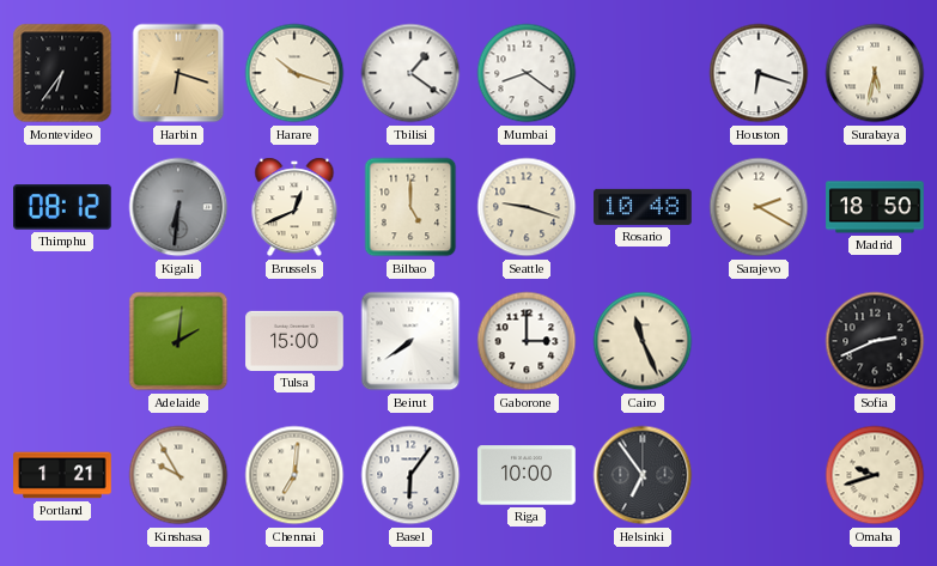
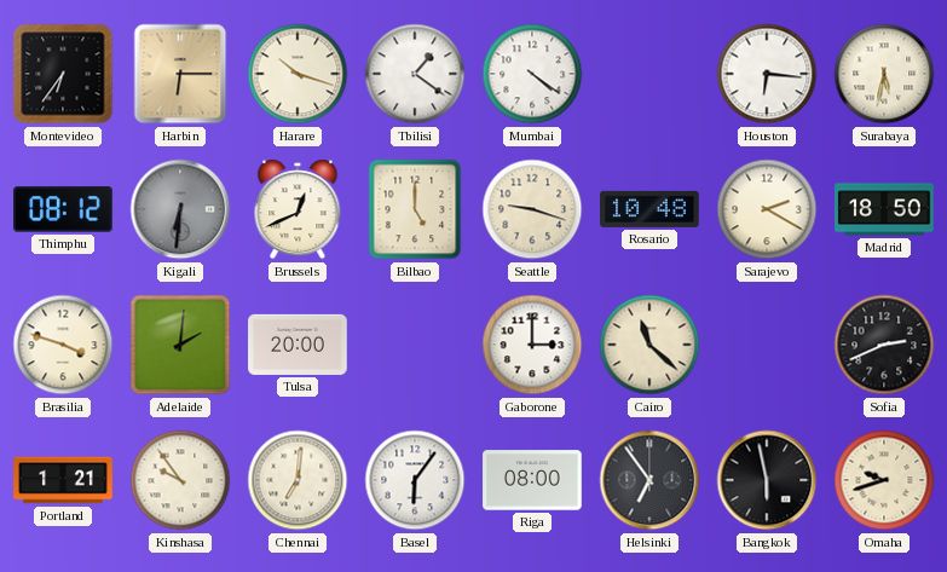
Harbin: 6:18 -> 6:15
Mumbai: 8:21 -> 4:21
Houston: 6:18 -> 6:16
Brasilia: none -> 3:48
Tulsa: 15:00 -> 20:00
Beirut: 7:39 -> none
Cairo: 11:26 -> 11:22
Kinshasa: 9:55 -> 9:54
Riga: 10:00 -> 08:00
Bangkok: none -> 5:58
